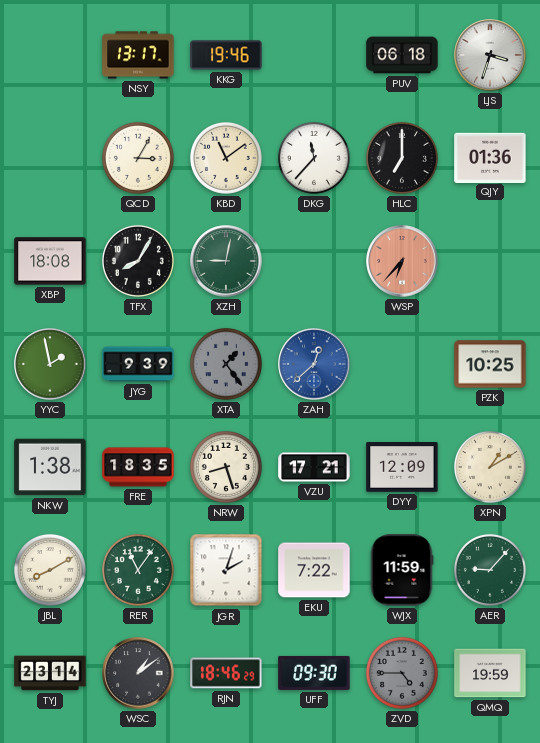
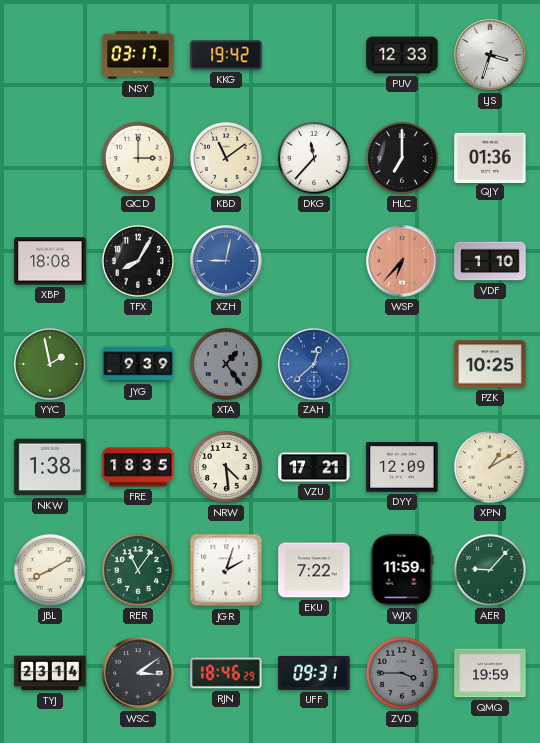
NSY: 13:17 -> 03:17
KKG: 19:46 -> 19:42
PUV: 06:18 -> 12:33
QCD: 3:05 -> 3:00
XZH dial: green -> blue
VDF: none -> 1:10
NRW: 8:27 -> 4:29
WSC: 1:09 -> 3:09
UFF: 09:30 -> 09:31
ZVD: 4:45 -> 3:45
